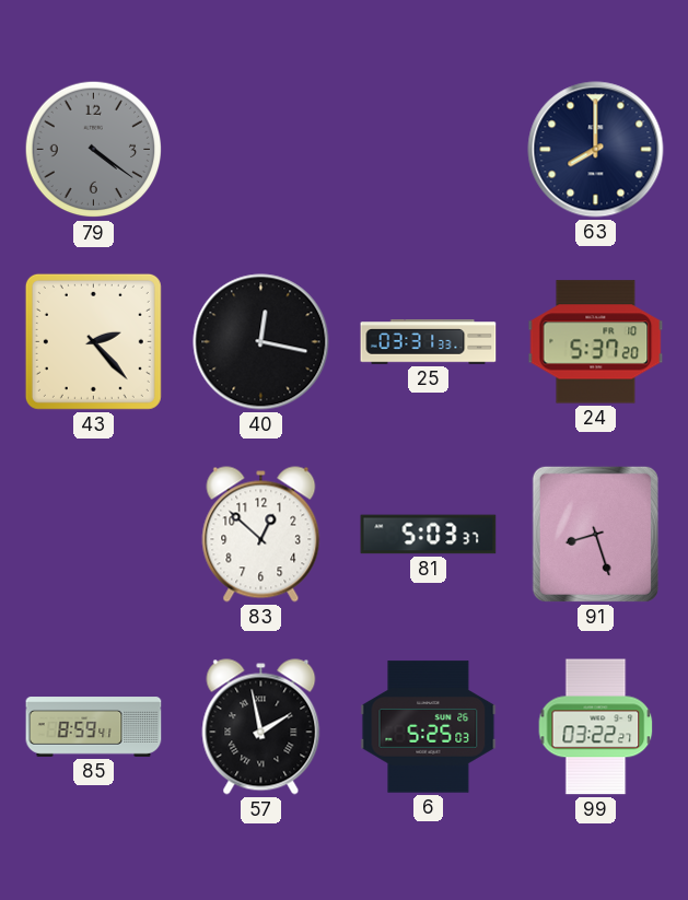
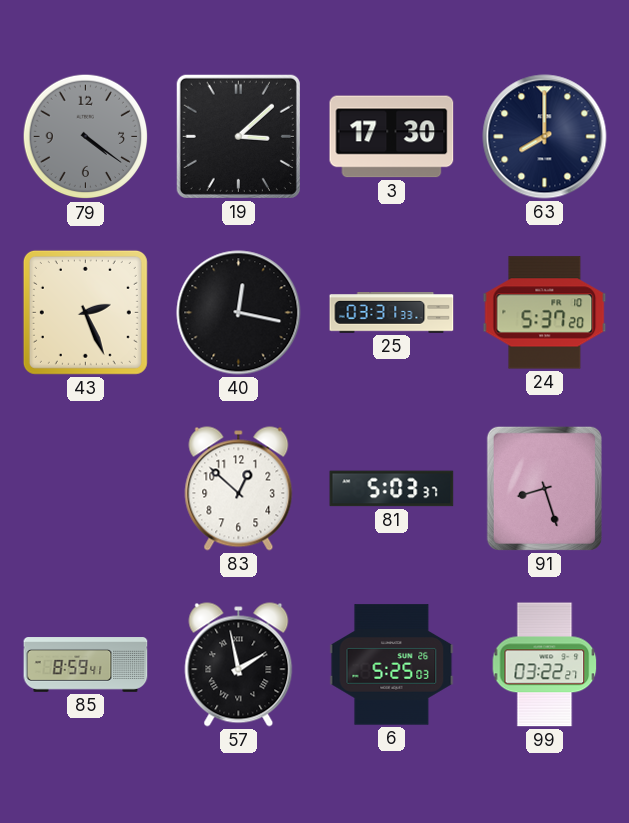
19: none -> 3:08
3: none -> 17:30
43: 2:23 -> 2:26
